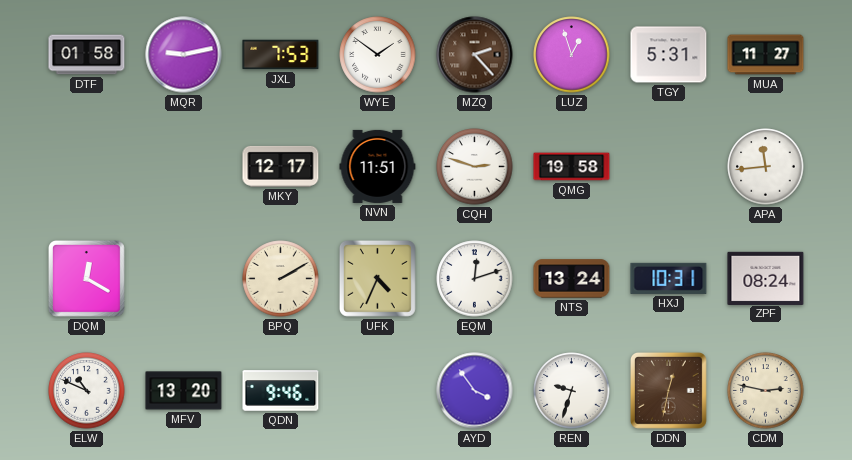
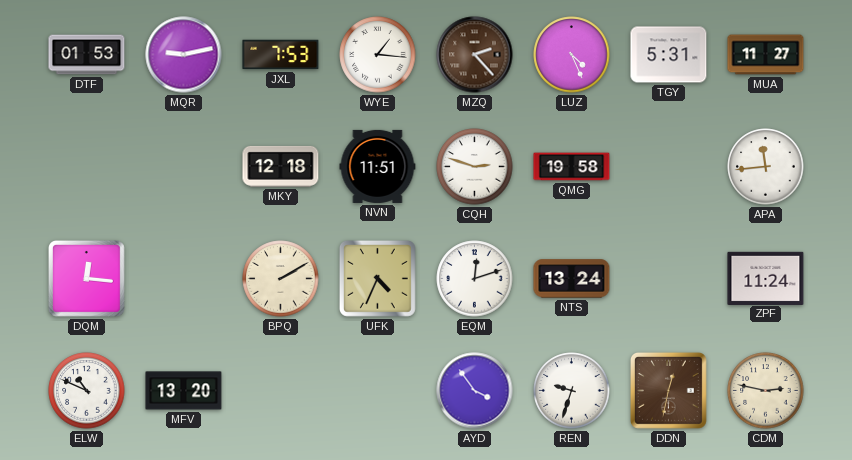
DTF: 01:58 -> 01:53
WYE: 1:51 -> 1:16
LUZ: 12:57 -> 4:26
MKY: 12:17 -> 12:18
DQM: 12:20 -> 12:16
HXJ: 10:31 -> none
ZPF: 08:24 -> 11:24
QDN: 9:46 -> none
